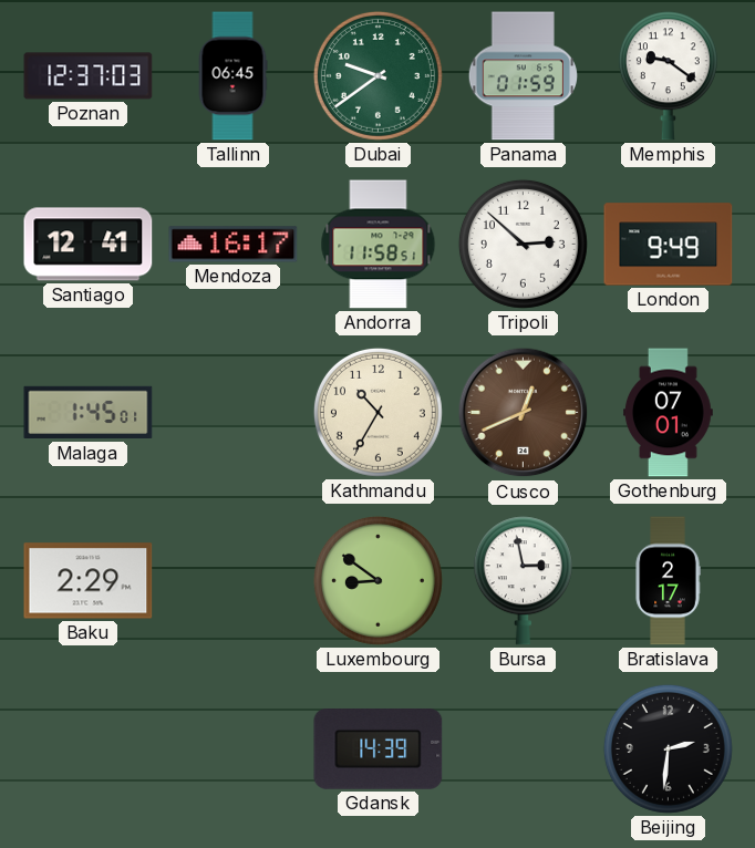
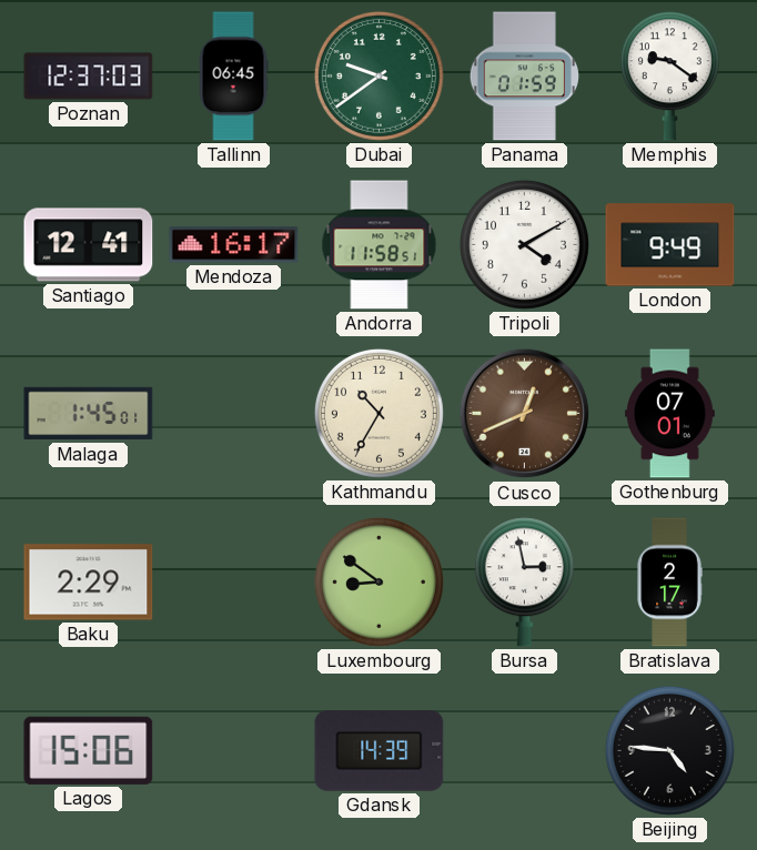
Tripoli: 2:52 -> 4:10
Lagos: none -> 15:06
Beijing: 2:31 -> 4:46
